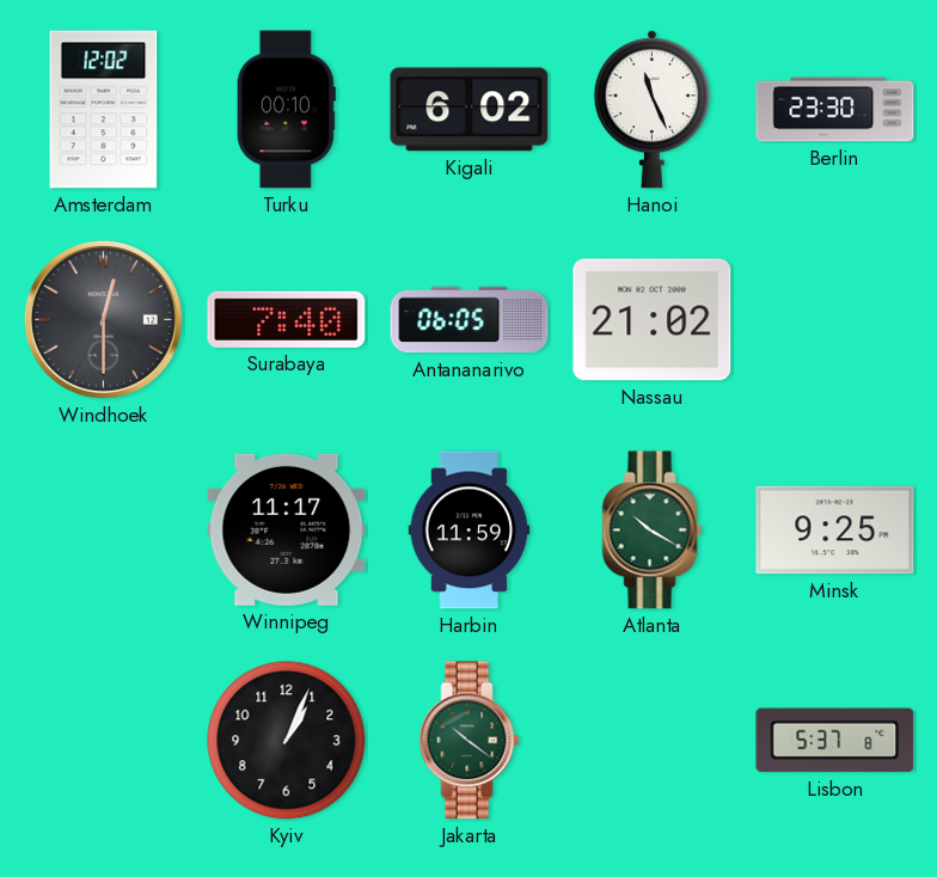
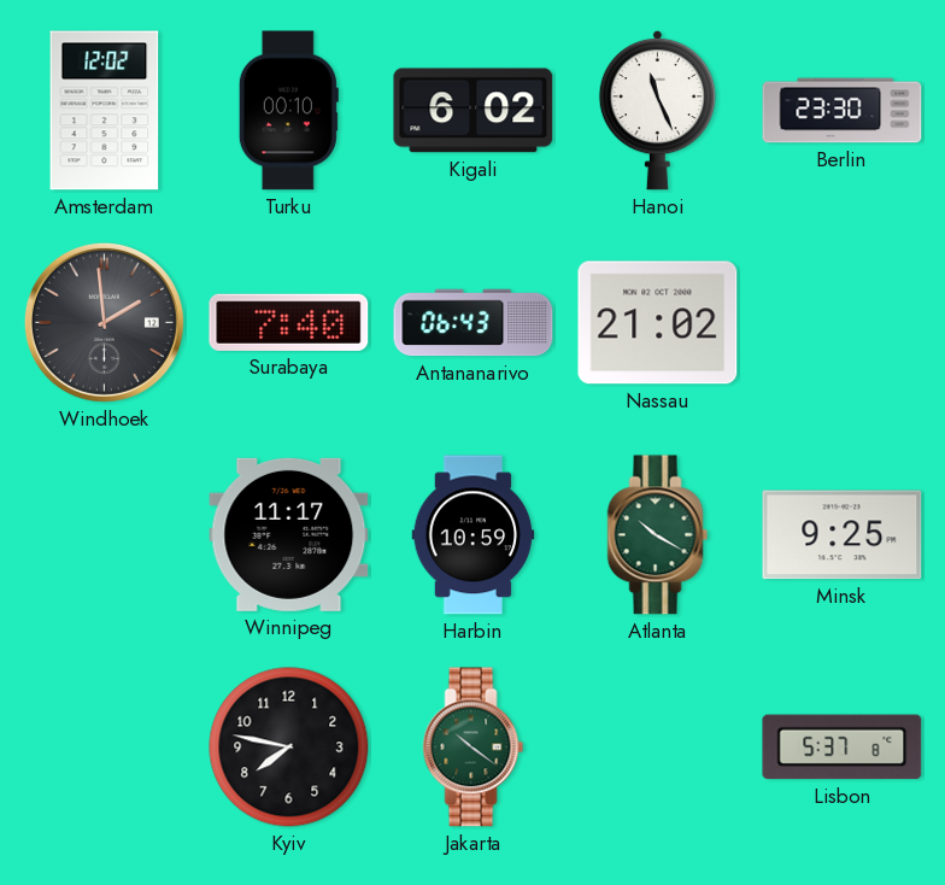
Windhoek: 12:30 -> 1:59
Antananarivo: 06:05 -> 06:43
Harbin: 11:59 -> 10:59
Kyiv: 1:04 -> 7:47
